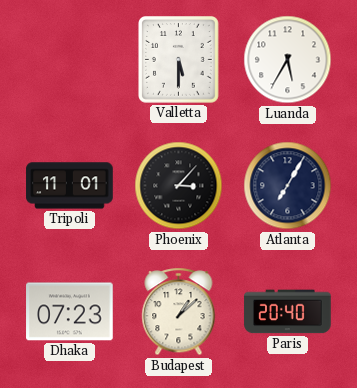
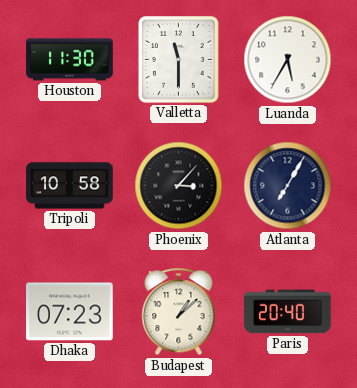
Houston: none -> 11:30
Valletta: 5:30 -> 11:30
Tripoli: 11:01 -> 10:58
